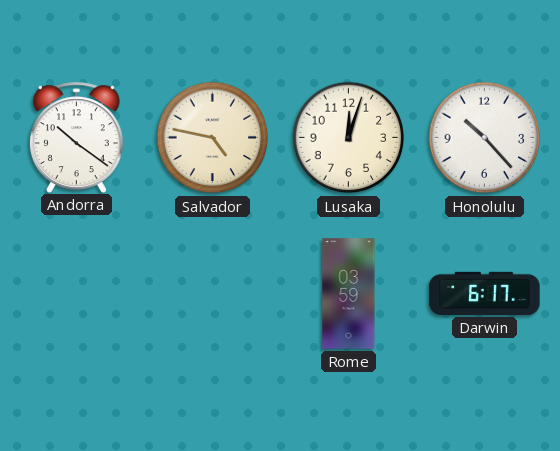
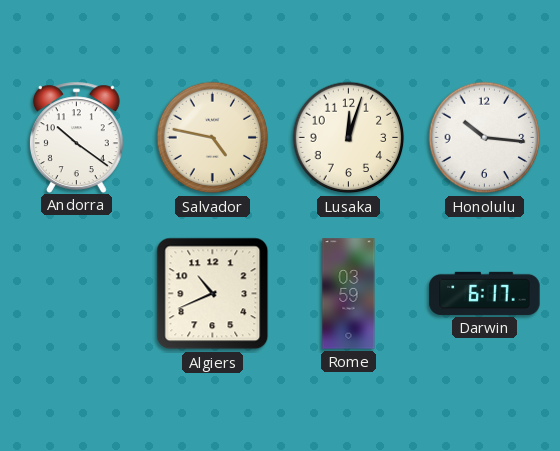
Honolulu: 10:23 -> 10:16
Algiers: none -> 10:41
